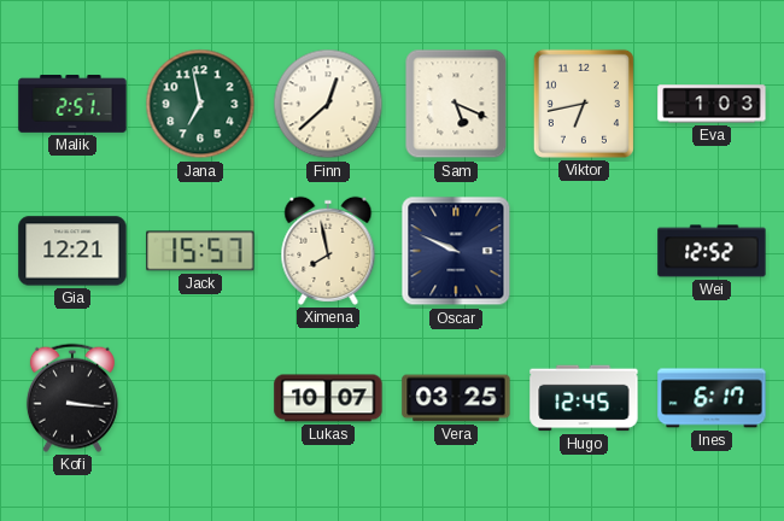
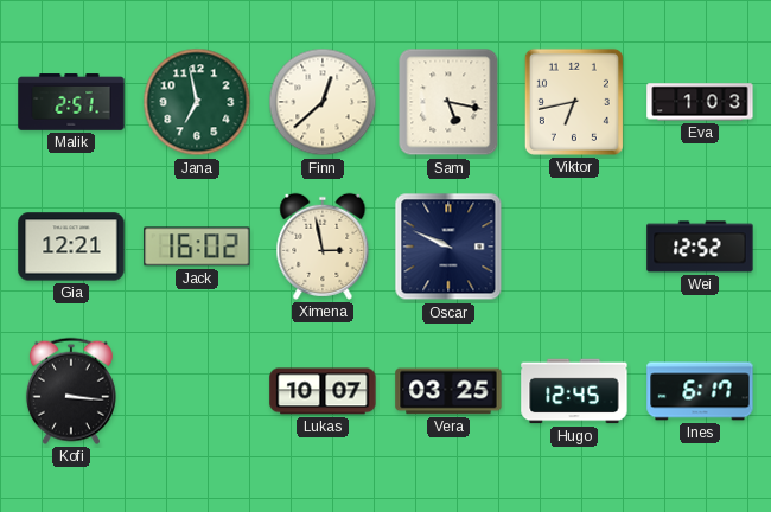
Sam: 5:19 -> 5:17
Jack: 15:57 -> 16:02
Ximena: 7:58 -> 2:58
